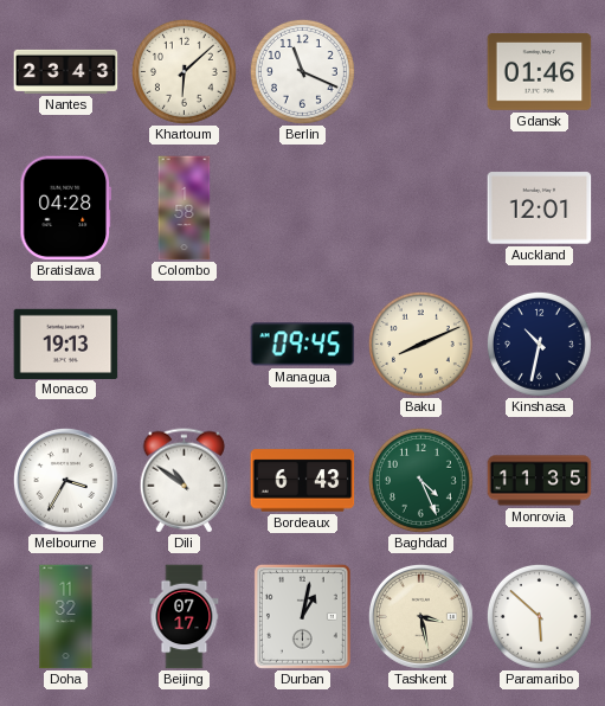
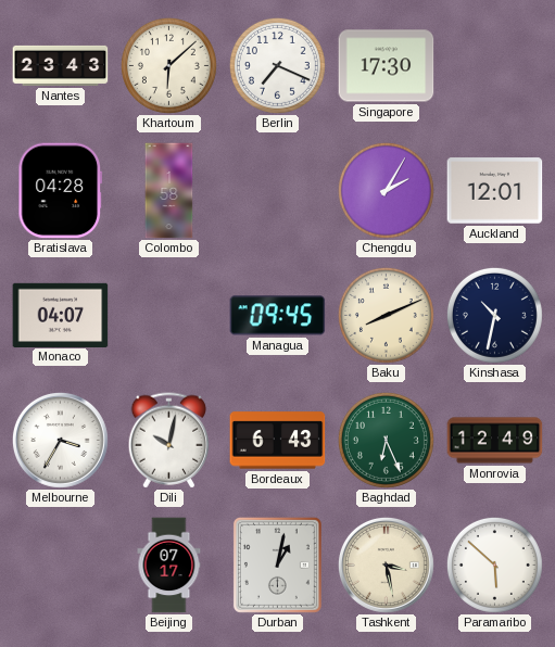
Berlin: 11:19 -> 7:19
Singapore: none -> 17:30
Gdansk: 01:46 -> none
Chengdu: none -> 2:05
Monaco: 19:13 -> 04:07
Dili: 10:51 -> 10:02
Baghdad: 4:26 -> 6:26
Monrovia: 11:35 -> 12:49
Doha: 11:32 -> none
